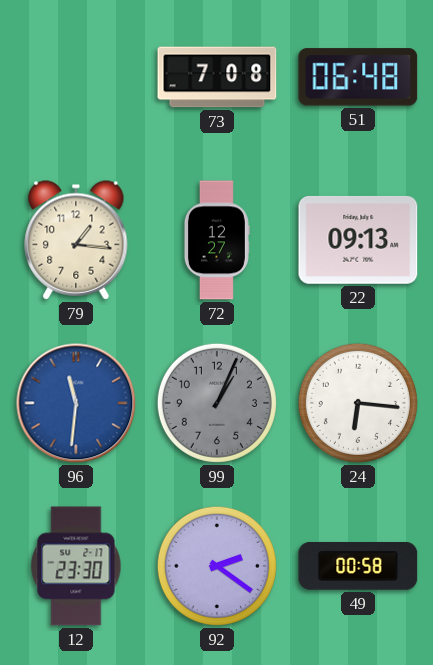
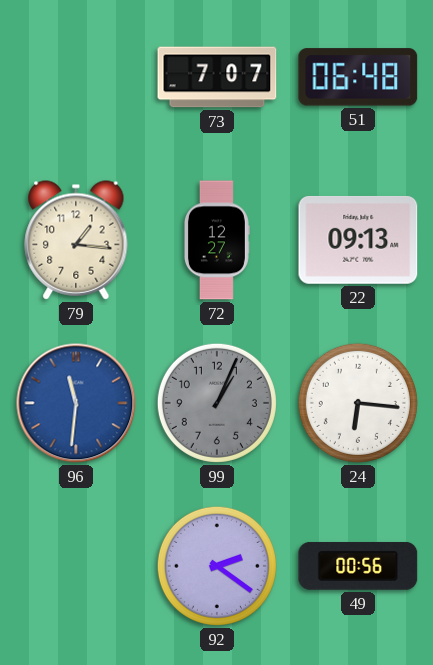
73: 7:08 -> 7:07
12: 23:30 -> none
49: 00:58 -> 00:56
